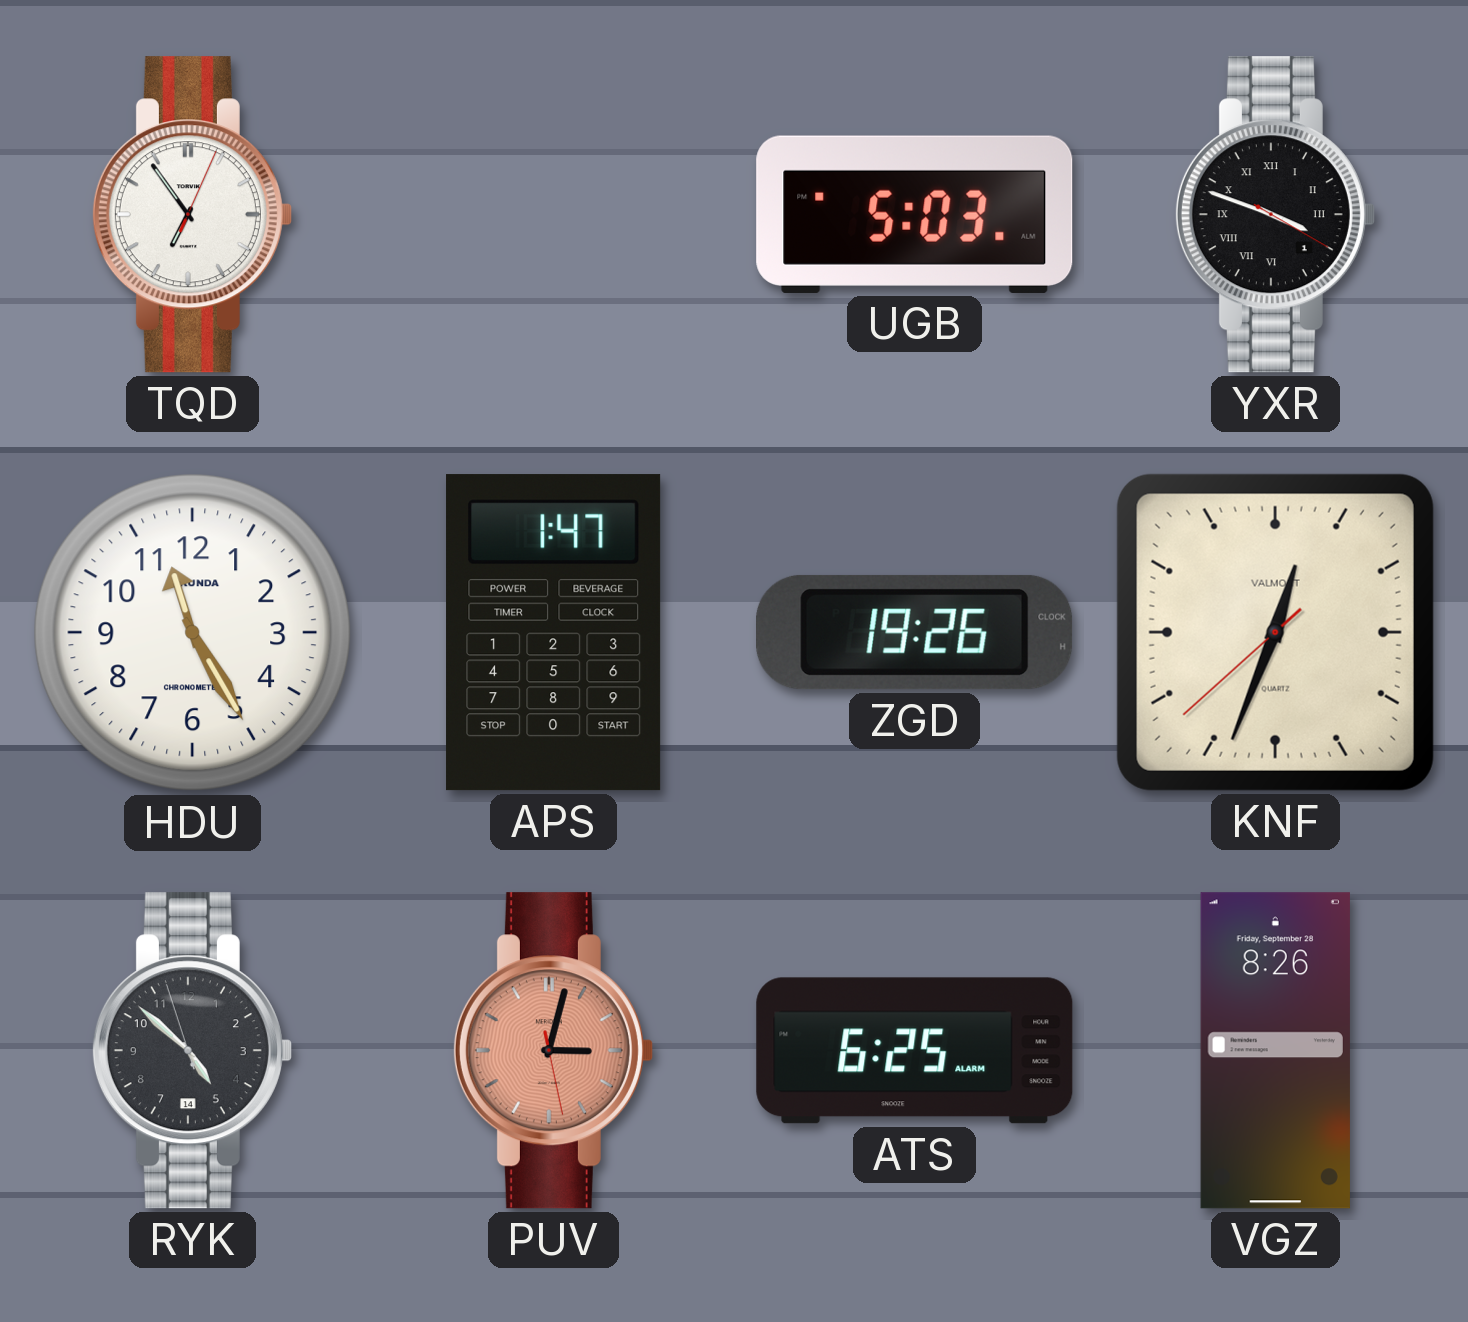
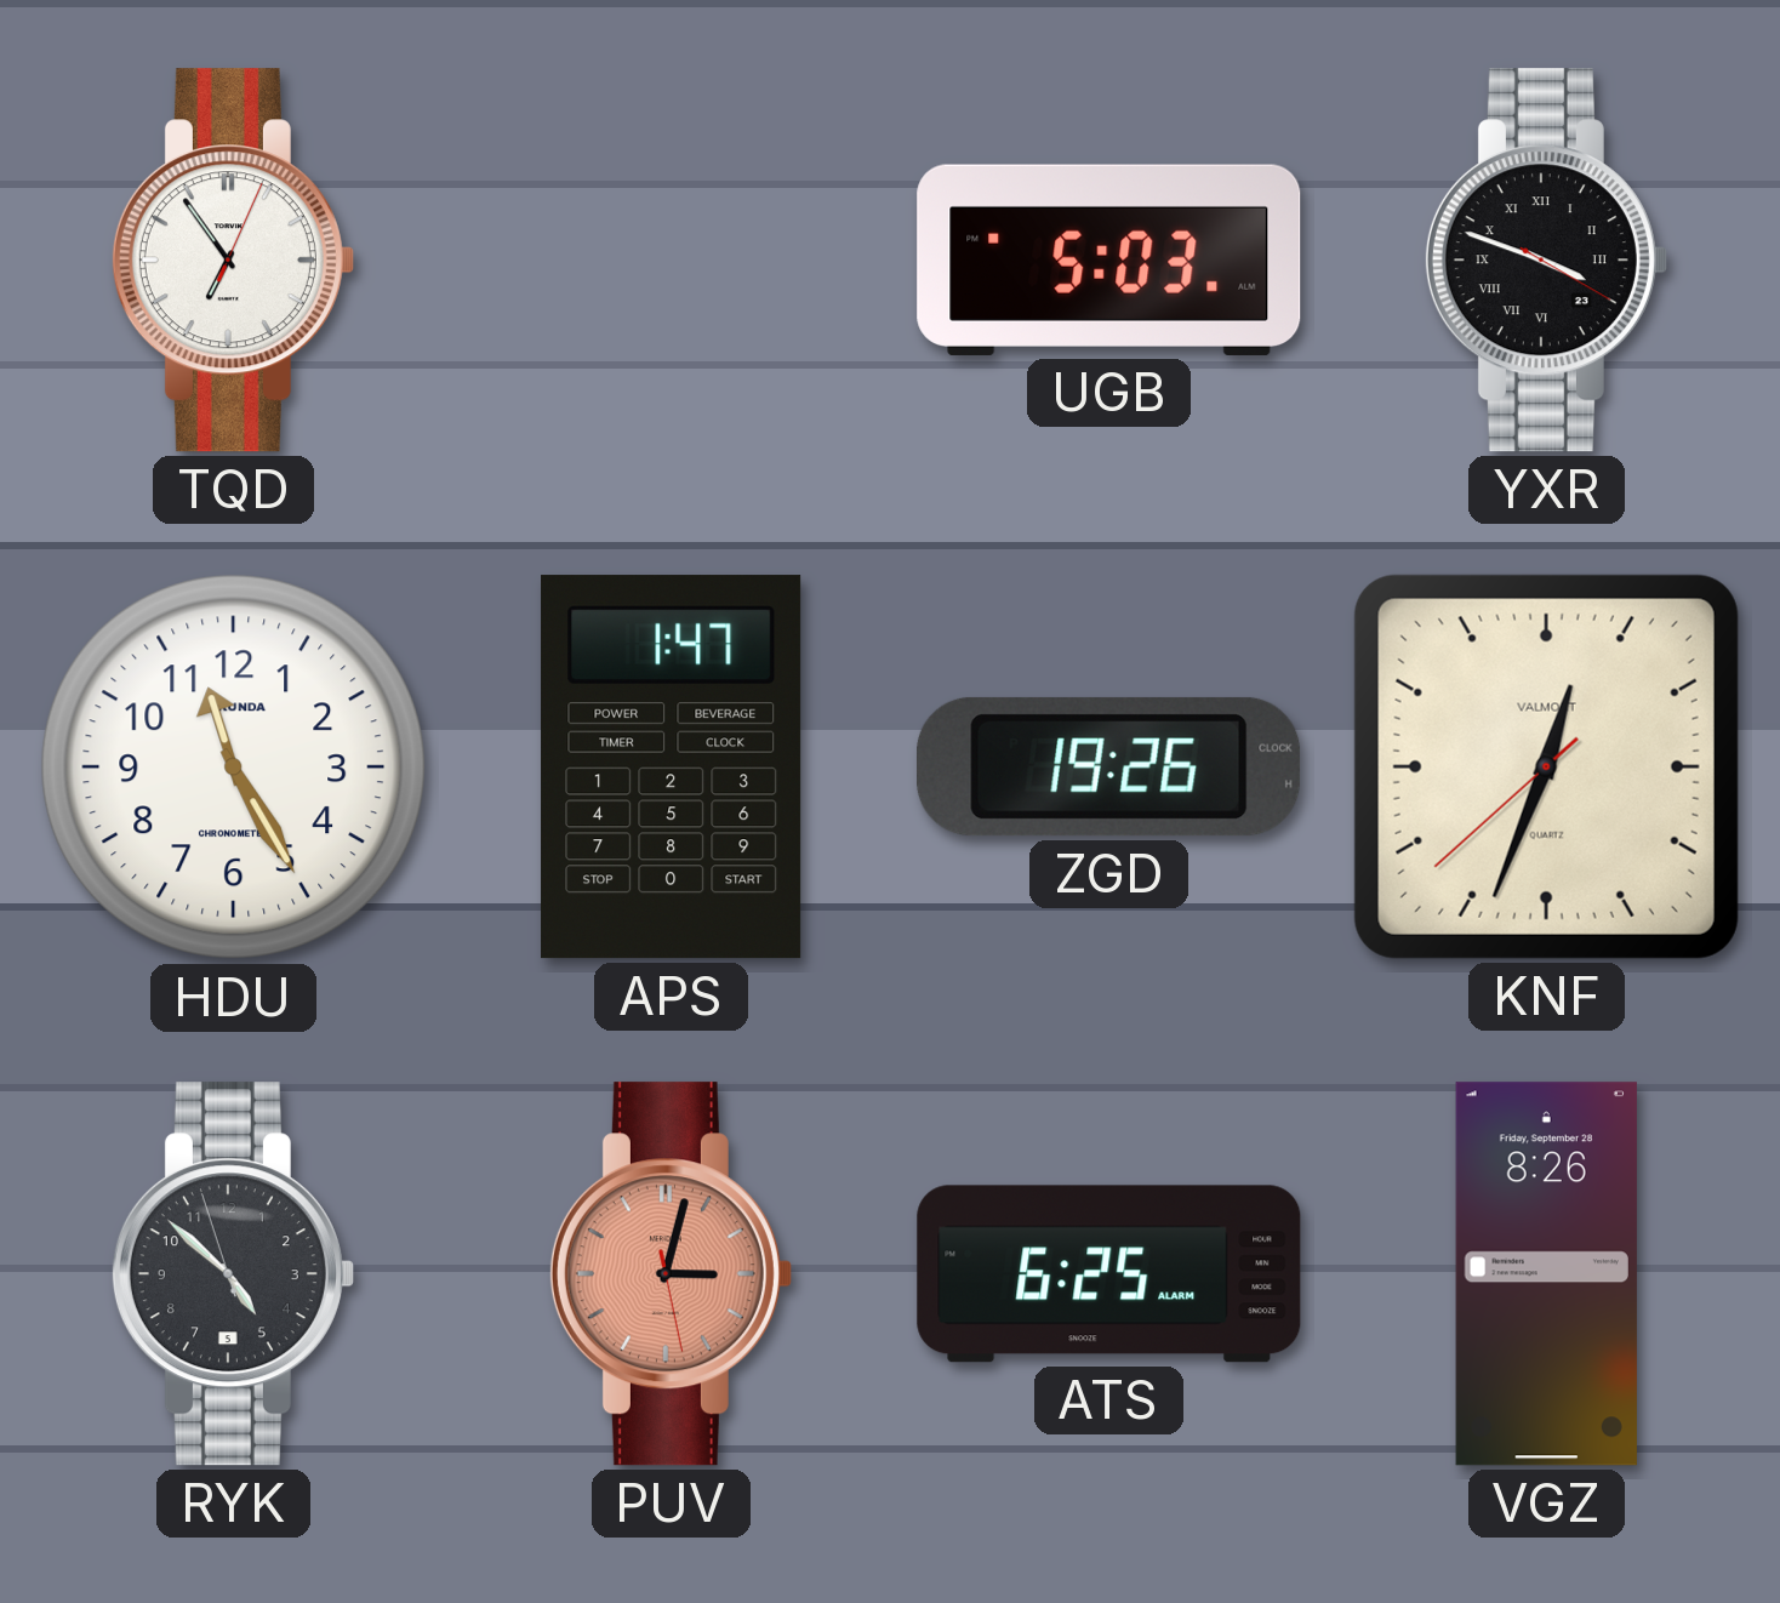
YXR date: 1 -> 23
RYK date: 14 -> 5
